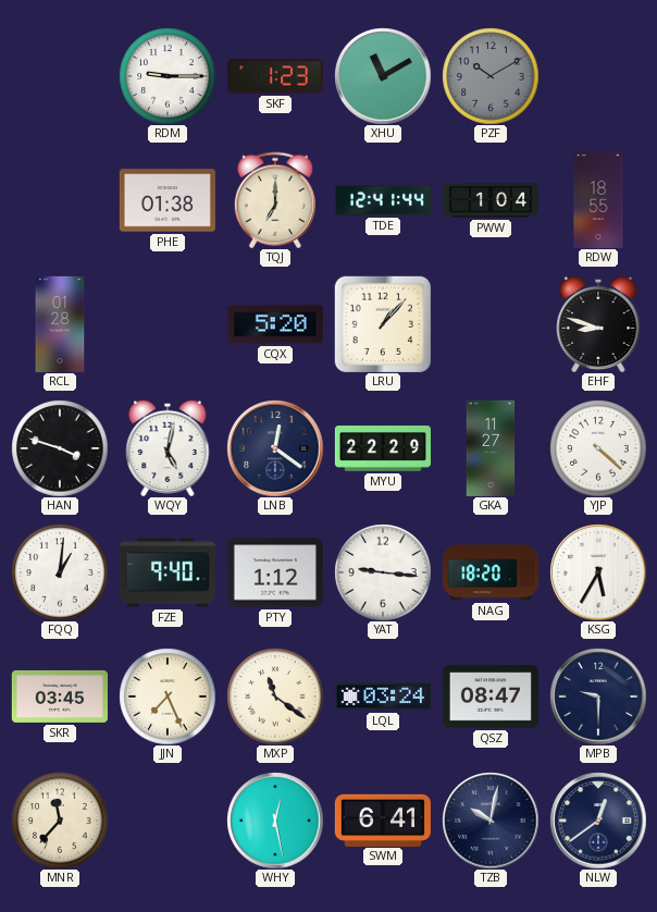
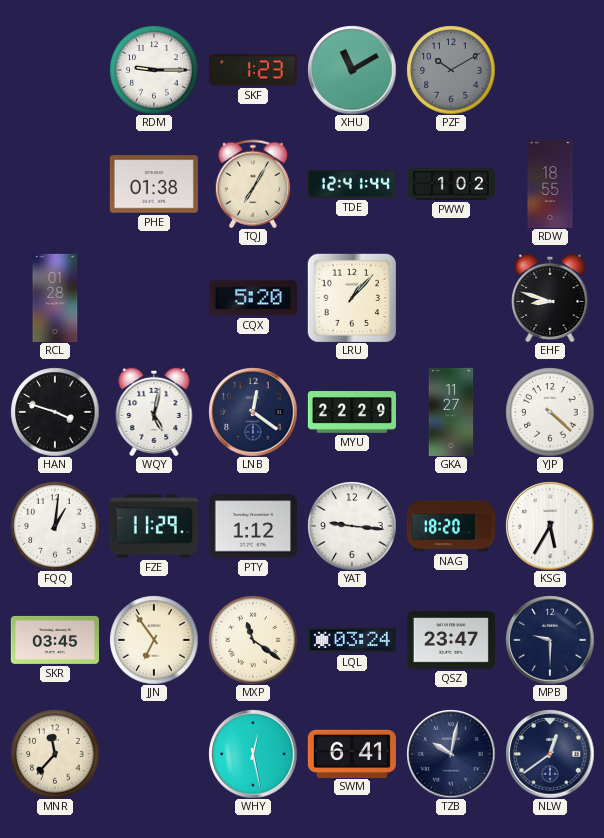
TQJ: 7:00 -> 7:05
PWW: 1:04 -> 1:02
FZE: 9:40 -> 11:29
JJN: 7:26 -> 6:54
QSZ: 08:47 -> 23:47
